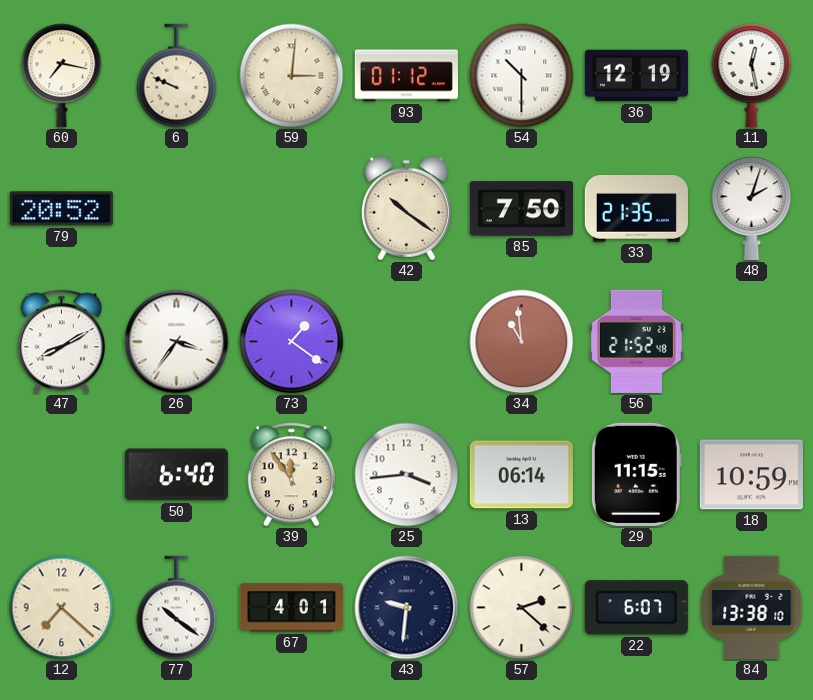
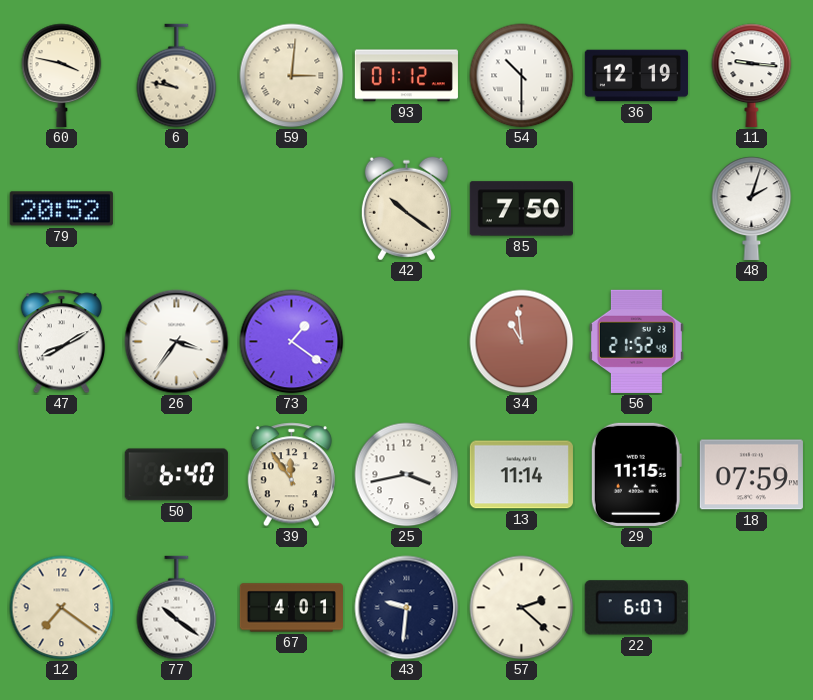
60: 7:17 -> 3:47
6: 9:49 -> 9:47
11: 12:28 -> 9:16
33: 21:35 -> none
25: 3:44 -> 3:43
13: 06:14 -> 11:14
18: 10:59 -> 07:59
12: 7:22 -> 7:21
84: 13:38 -> none
